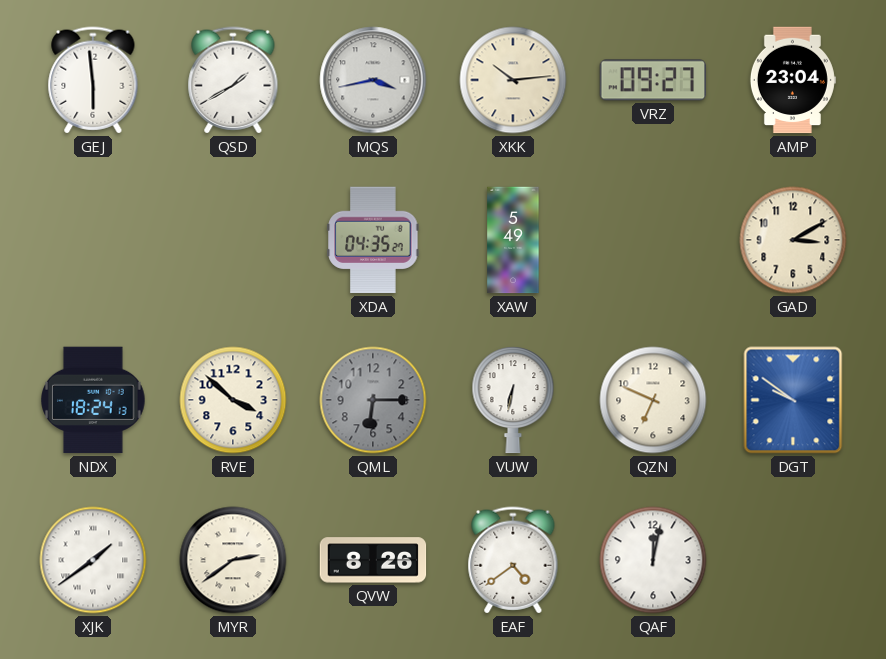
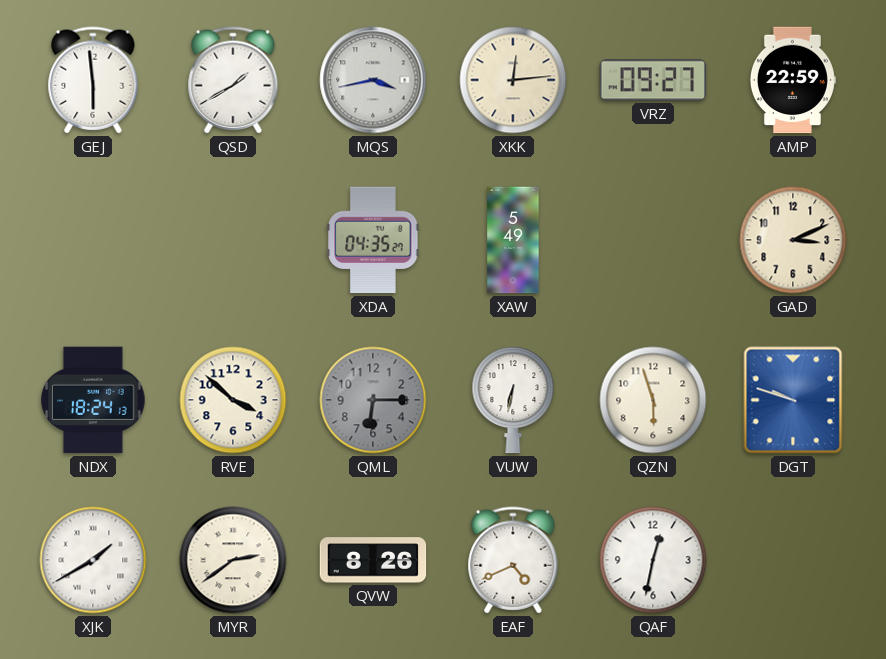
XKK: 10:14 -> 12:14
AMP: 23:04 -> 22:59
GAD: 3:10 -> 3:11
QZN: 6:49 -> 5:57
DGT: 9:51 -> 9:48
XJK: 1:39 -> 1:40
EAF: 4:39 -> 4:41
QAF: 12:02 -> 12:32
